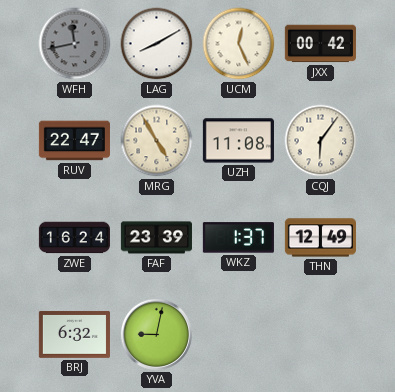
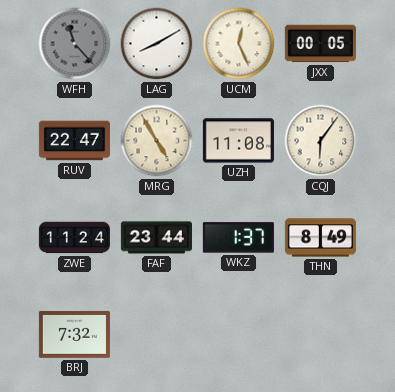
WFH: 11:43 -> 11:23
JXX: 00:42 -> 00:05
ZWE: 16:24 -> 11:24
FAF: 23:39 -> 23:44
THN: 12:49 -> 8:49
BRJ: 6:32 -> 7:32
YVA: 9:02 -> none
